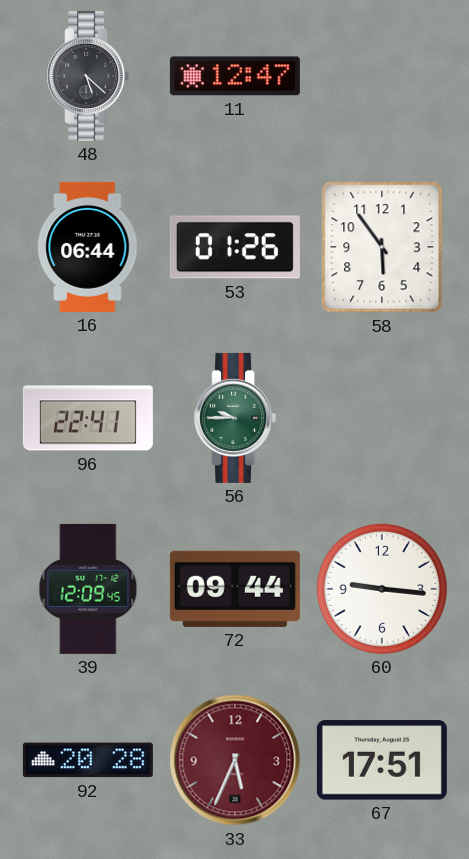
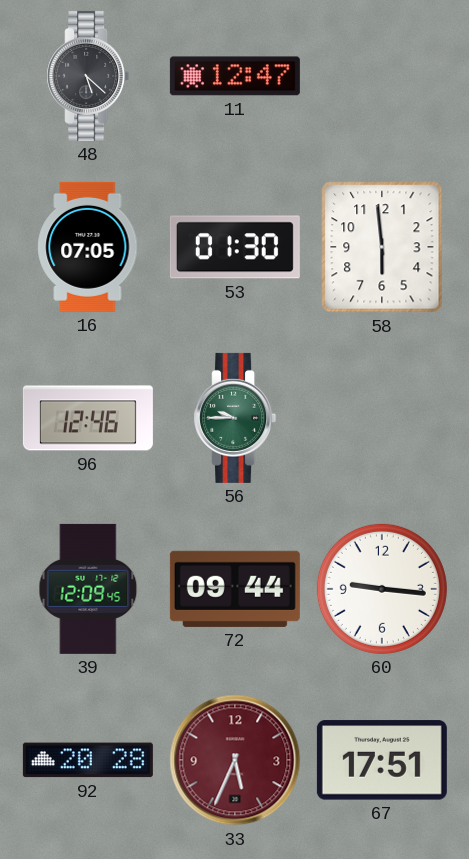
16: 06:44 -> 07:05
53: 01:26 -> 01:30
58: 5:54 -> 5:59
96: 22:41 -> 12:46
